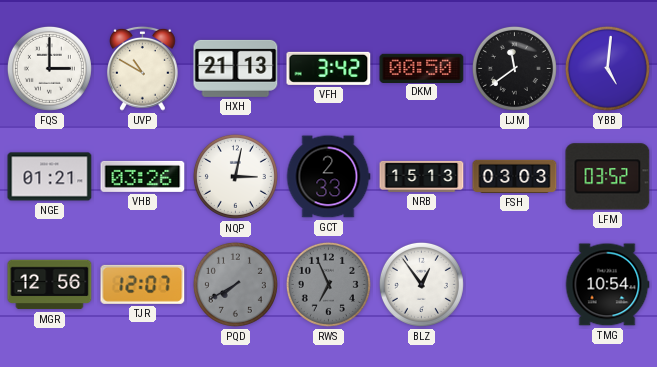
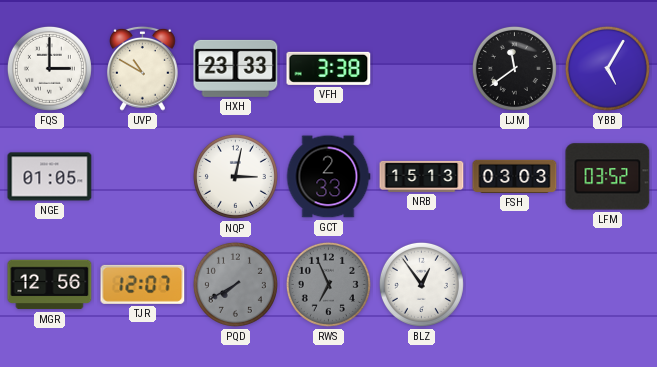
HXH: 21:13 -> 23:33
VFH: 3:42 -> 3:38
DKM: 00:50 -> none
YBB: 5:01 -> 5:05
NGE: 01:21 -> 01:05
VHB: 03:26 -> none
TMG: 10:54 -> none
